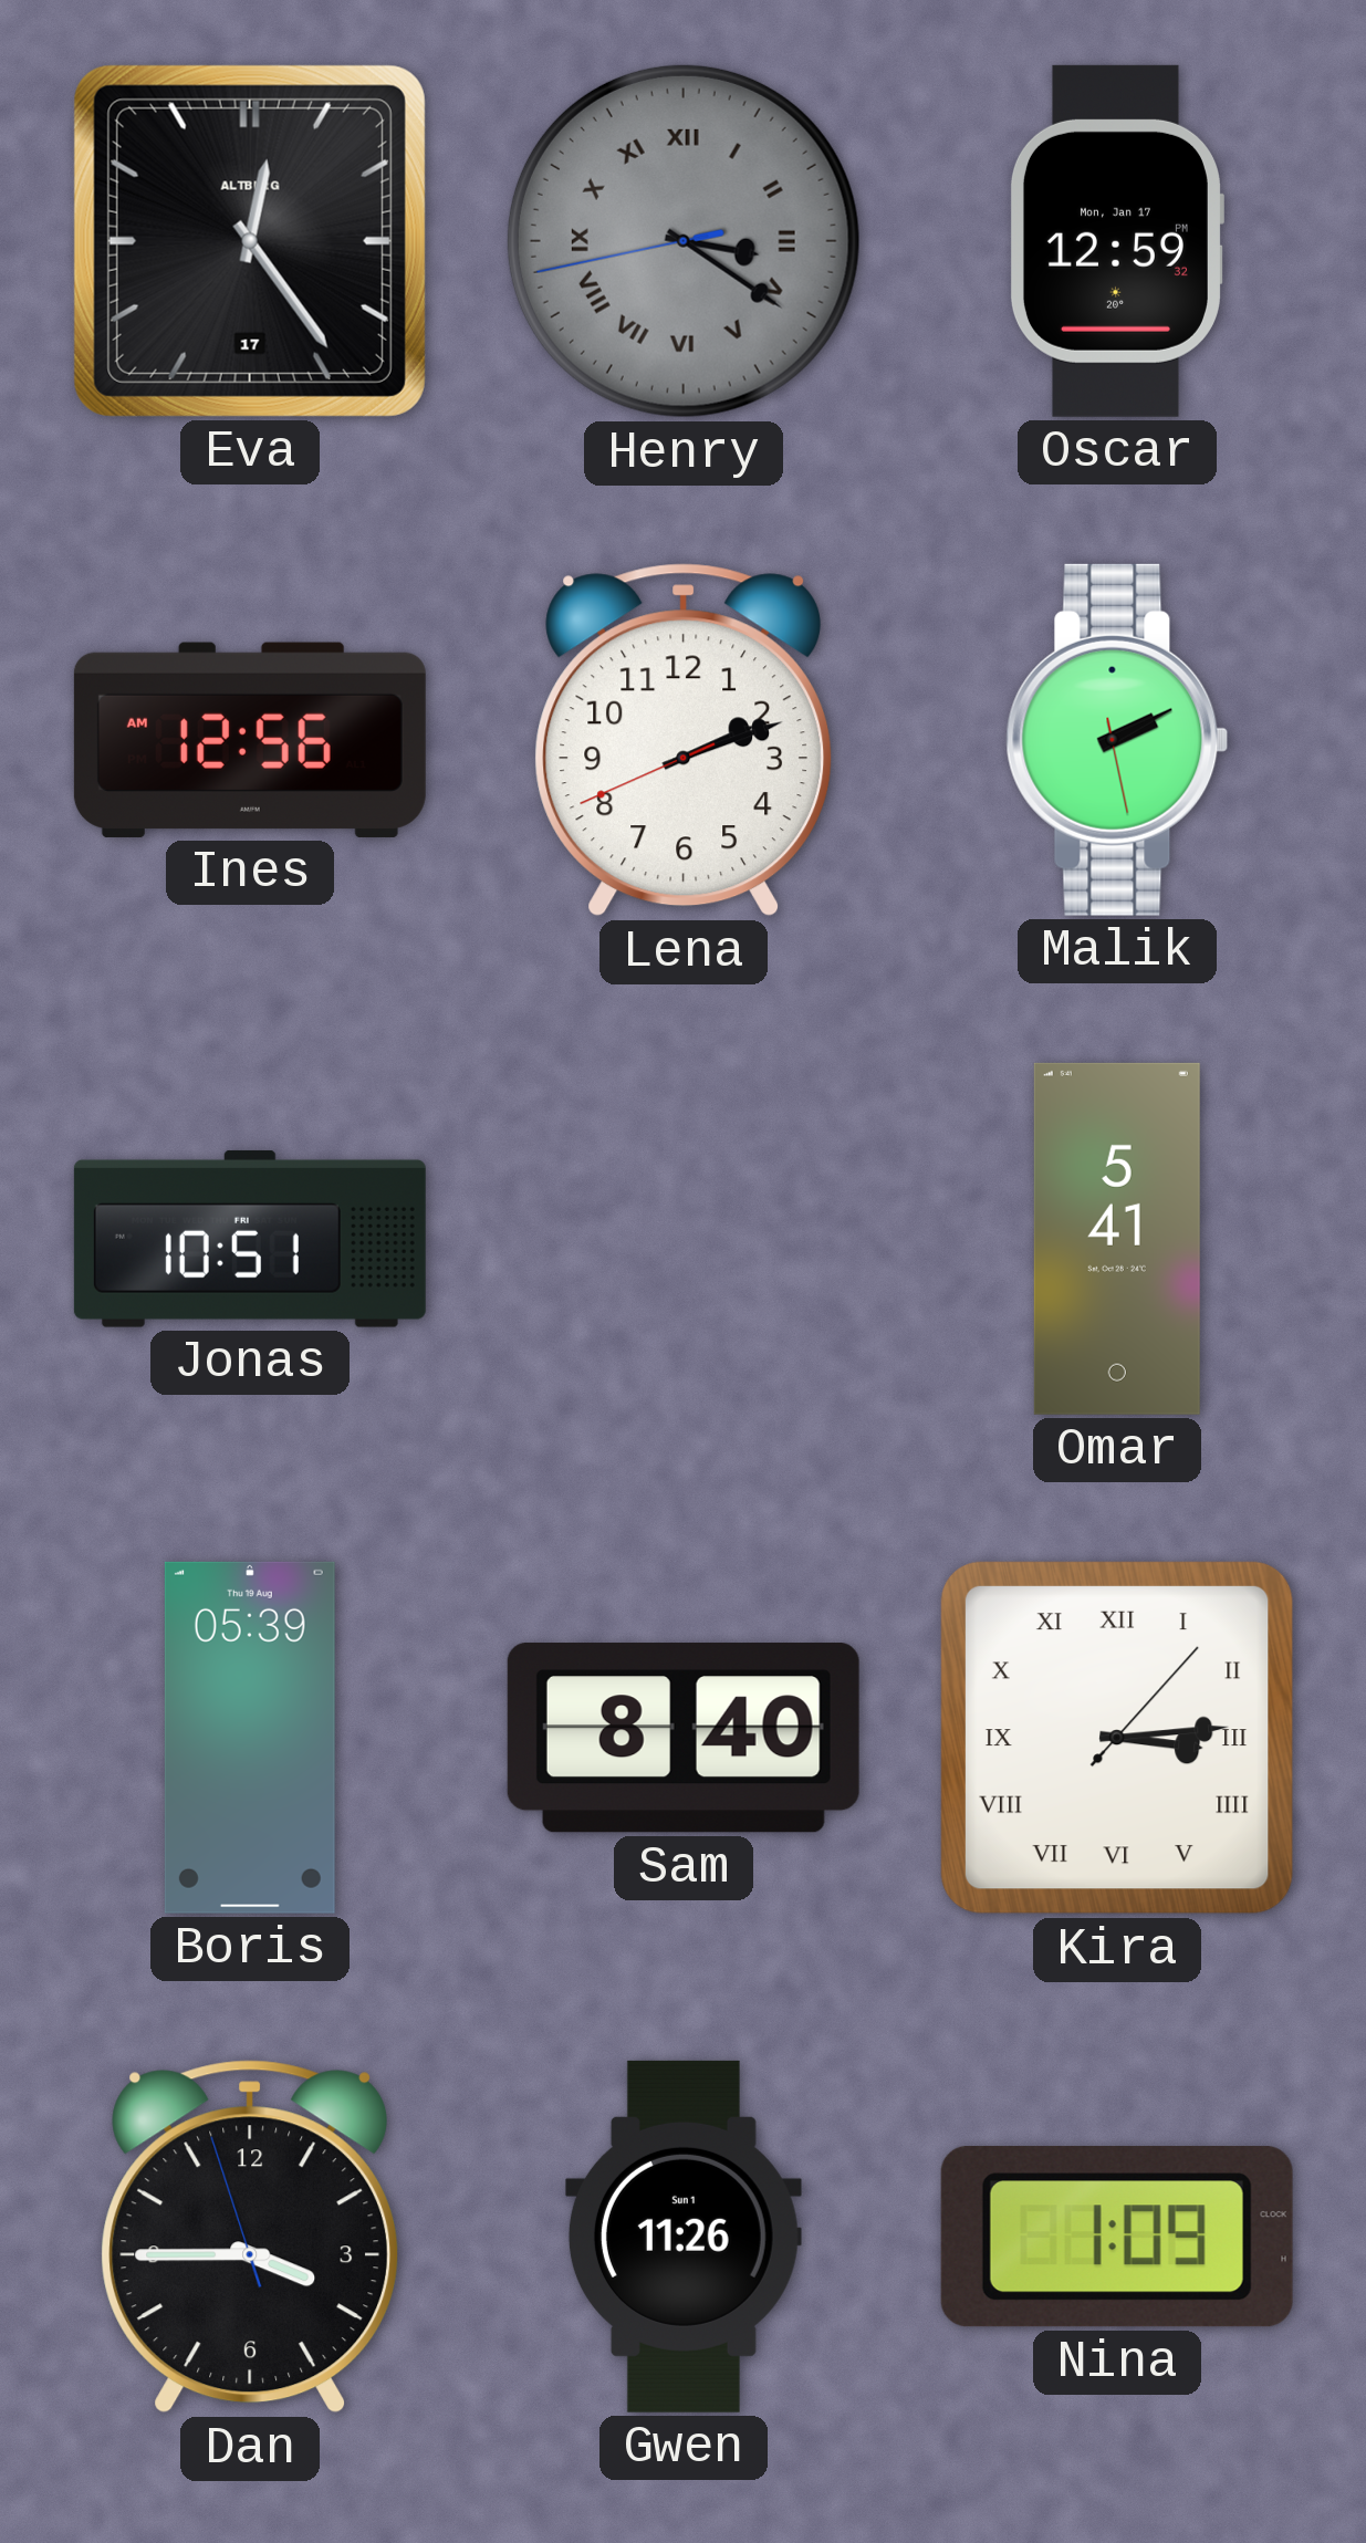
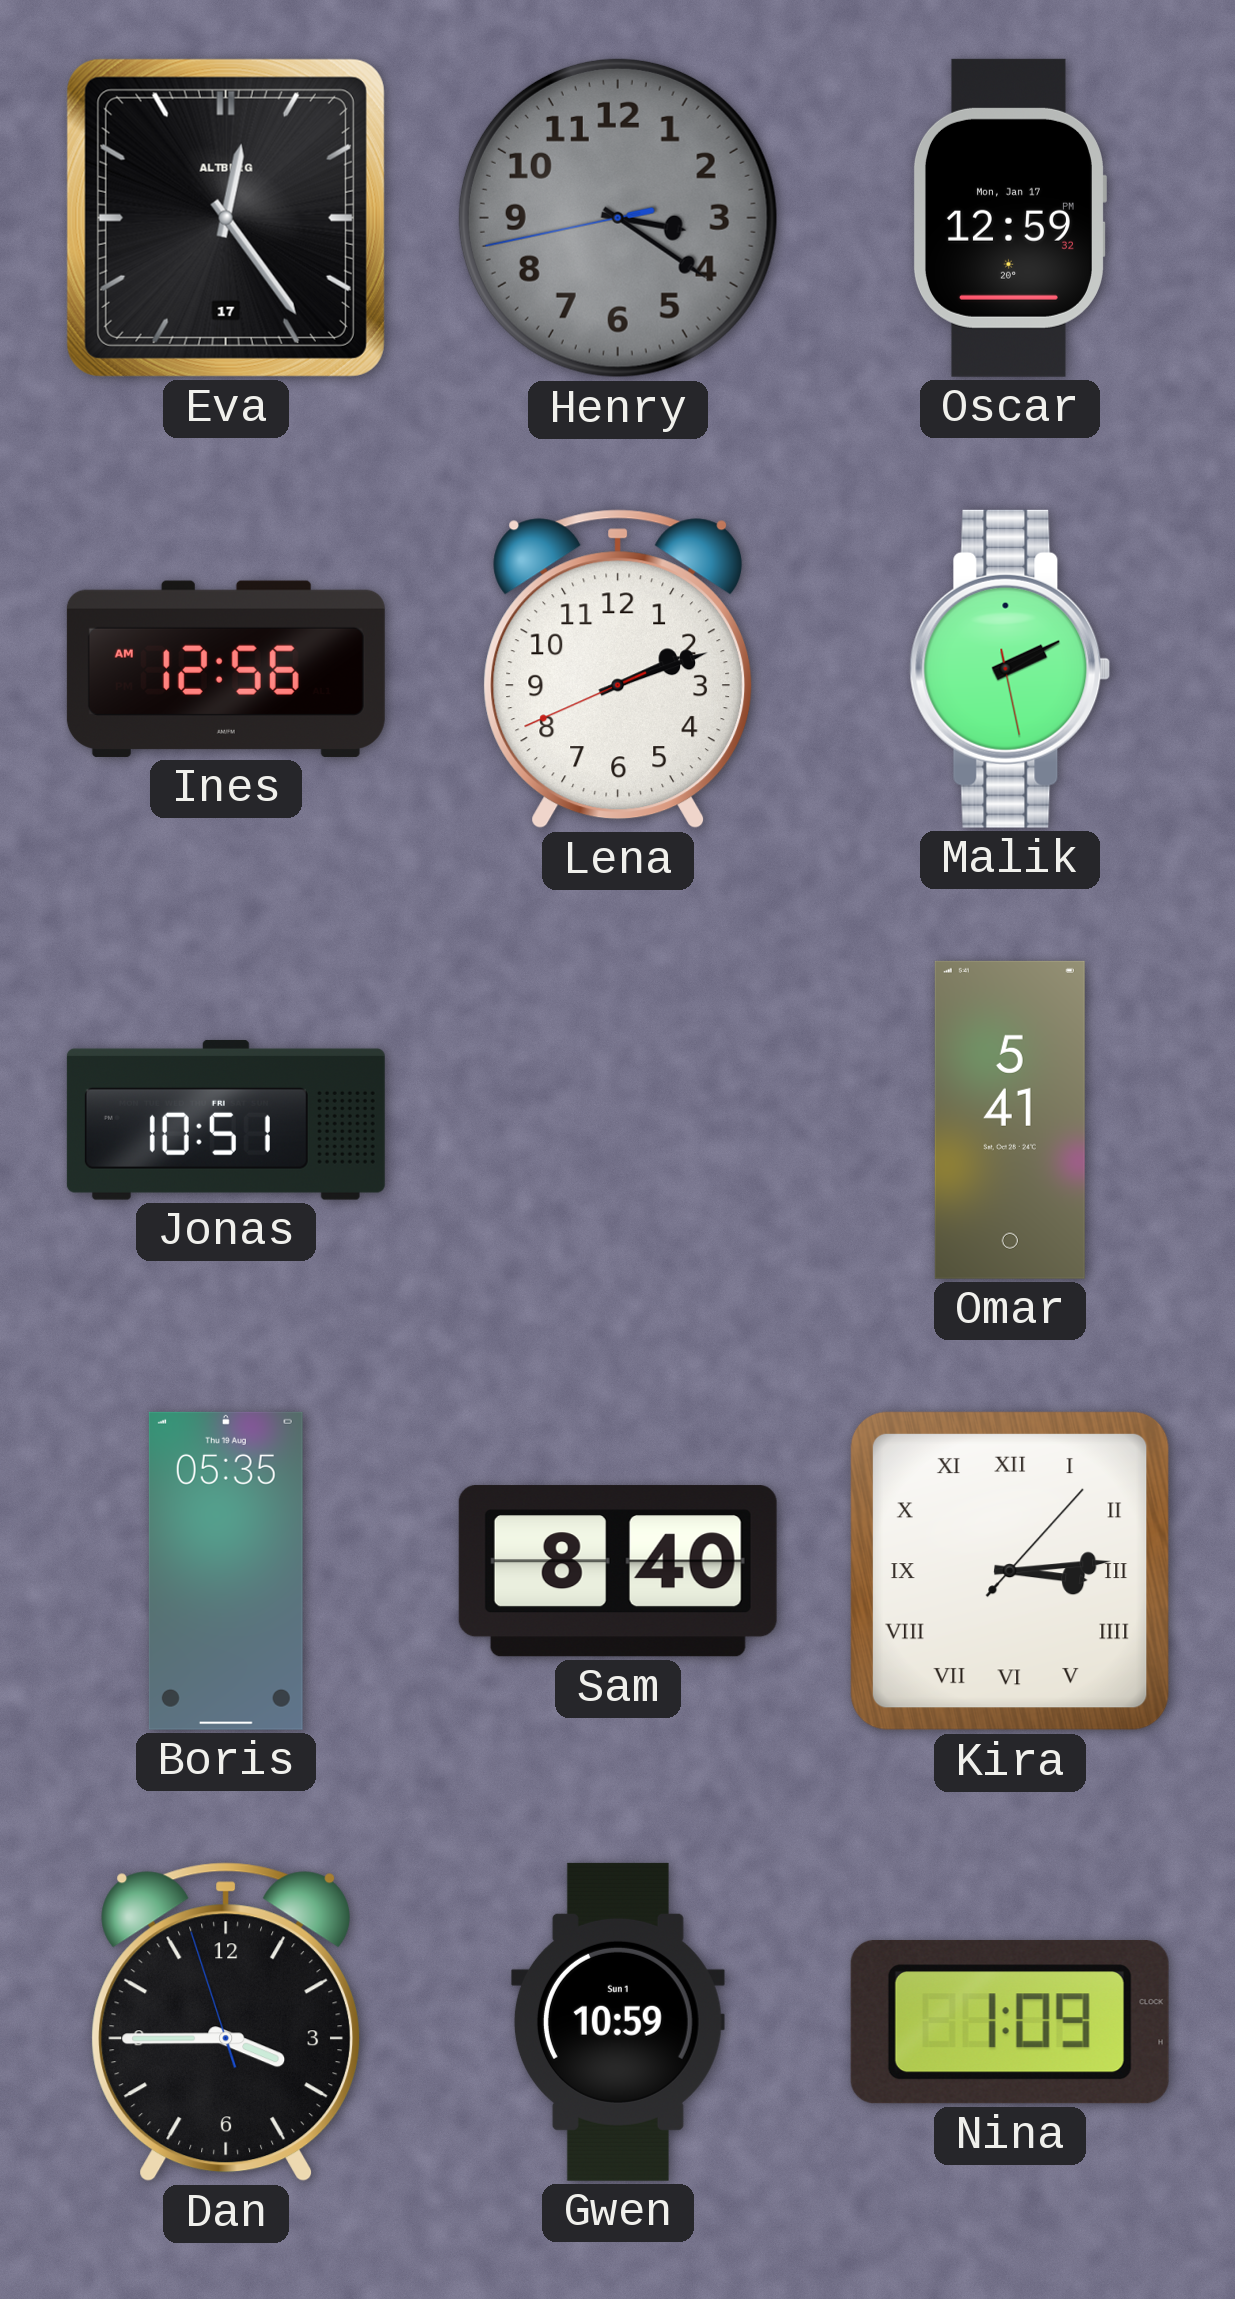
Henry numerals: Roman -> Arabic
Boris: 05:39 -> 05:35
Gwen: 11:26 -> 10:59
